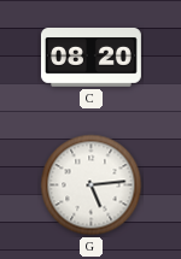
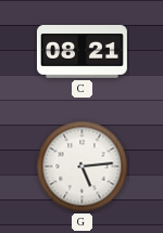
C: 08:20 -> 08:21
